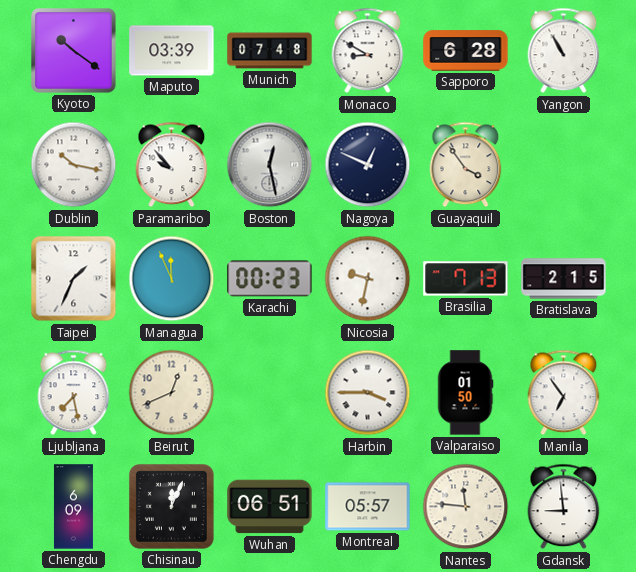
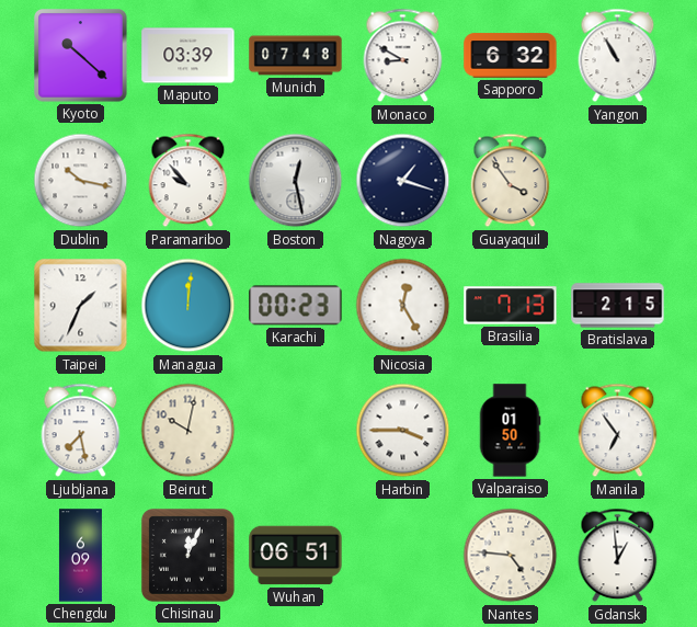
Kyoto: 10:21 -> 10:22
Sapporo: 6:28 -> 6:32
Nagoya: 12:49 -> 1:18
Managua: 11:56 -> 12:01
Nicosia: 9:32 -> 12:25
Beirut: 12:41 -> 10:02
Montreal: 05:57 -> none
Nantes: 11:46 -> 4:46
Gdansk: 8:59 -> 12:59
